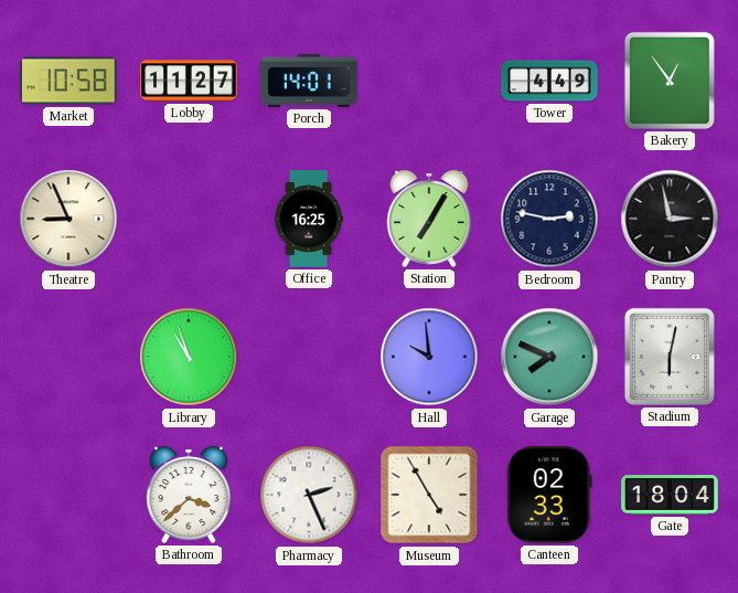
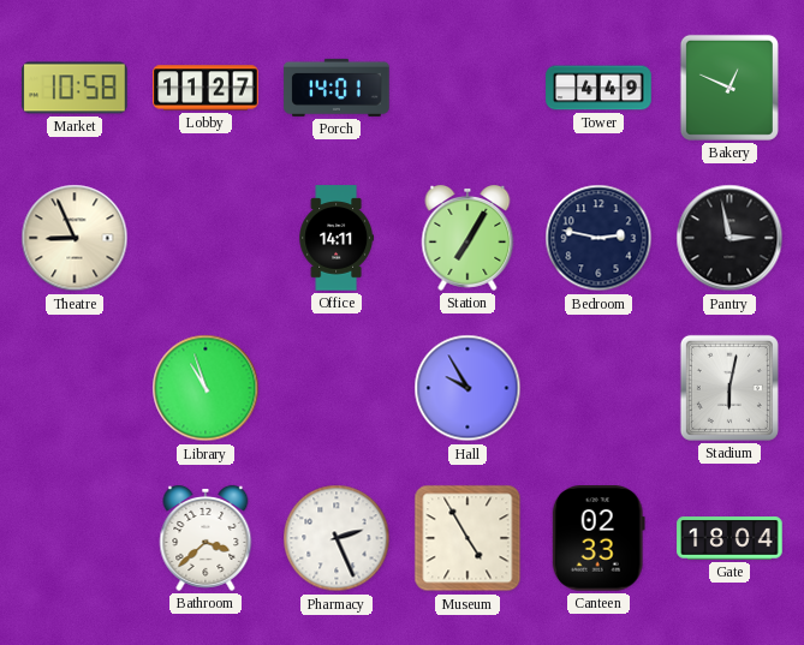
Bakery: 12:54 -> 12:49
Office: 16:25 -> 14:11
Hall: 9:59 -> 9:55
Garage: 7:49 -> none
